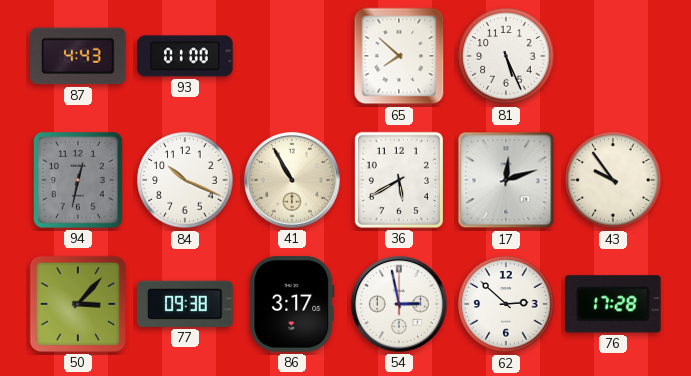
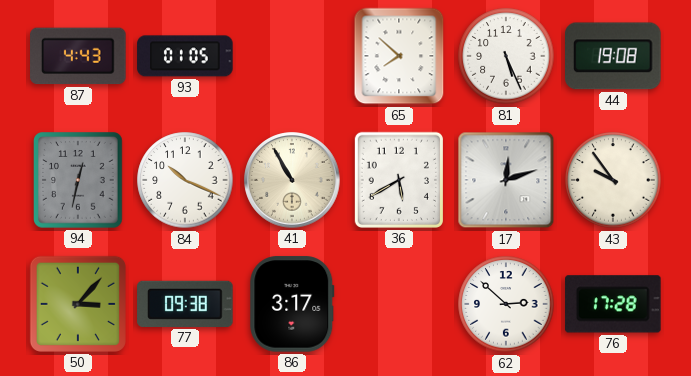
93: 01:00 -> 01:05
44: none -> 19:08
54: 2:58 -> none
